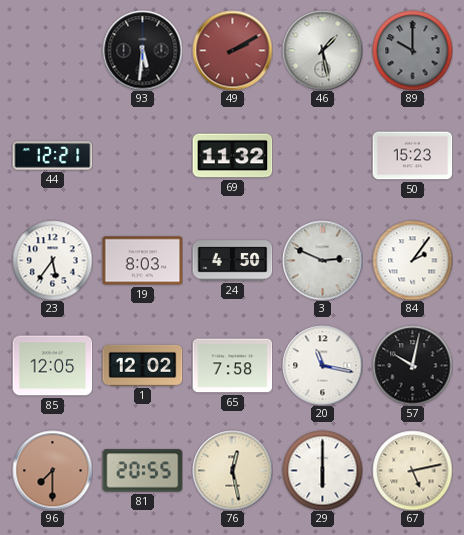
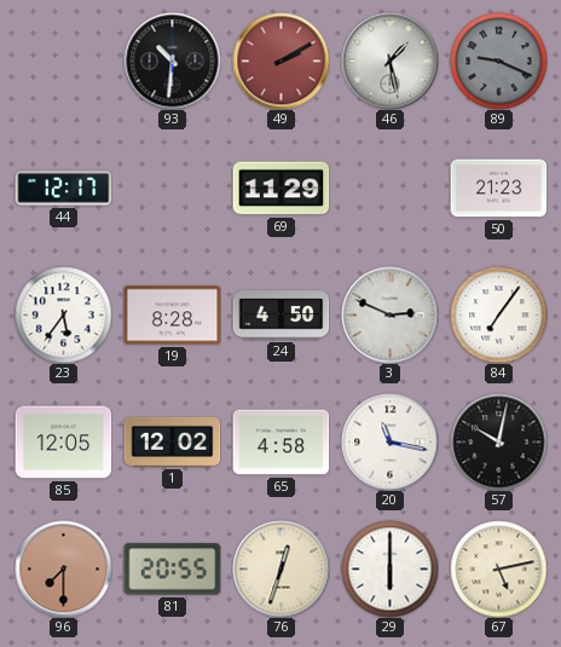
93: 5:31 -> 10:31
89: 10:00 -> 9:19
44: 12:21 -> 12:17
69: 11:32 -> 11:29
50: 15:23 -> 21:23
19: 8:03 -> 8:28
84: 2:06 -> 7:06
65: 7:58 -> 4:58
76: 12:28 -> 12:33
